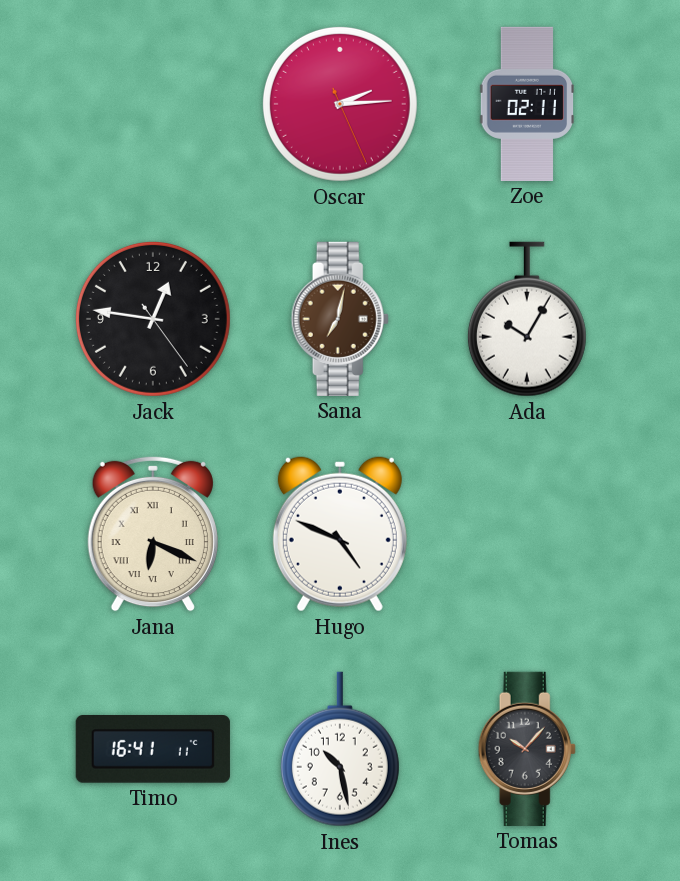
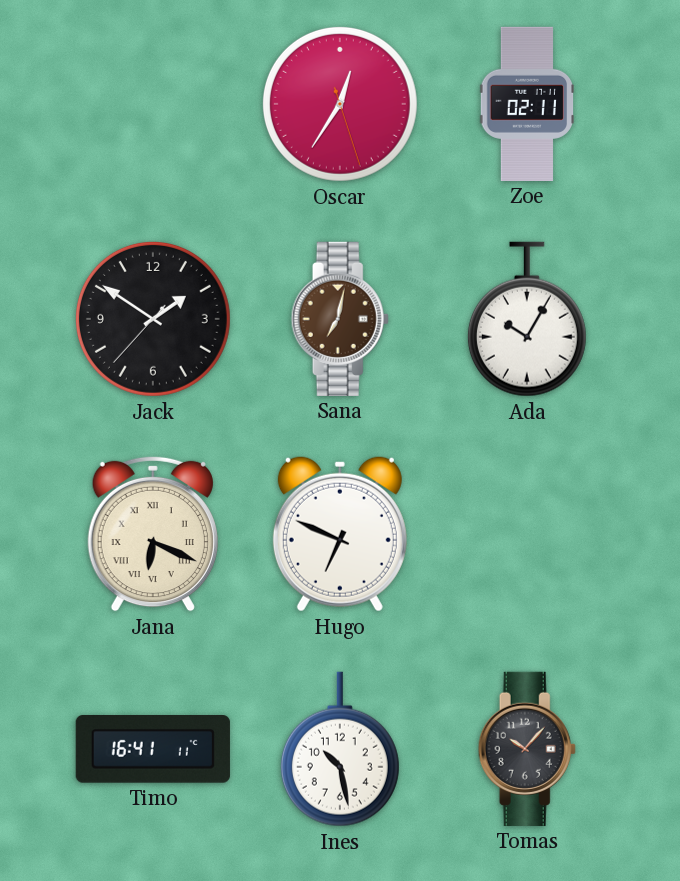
Oscar: 2:14 -> 12:35
Jack: 12:46 -> 1:50
Hugo: 4:49 -> 6:49
